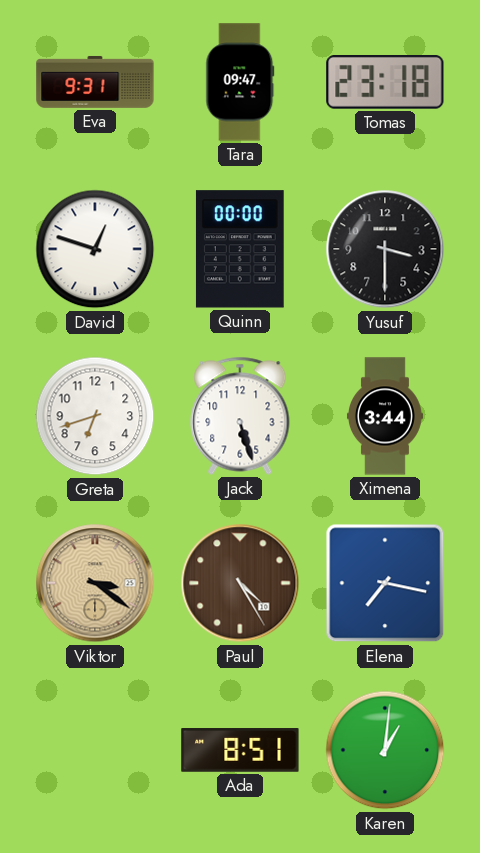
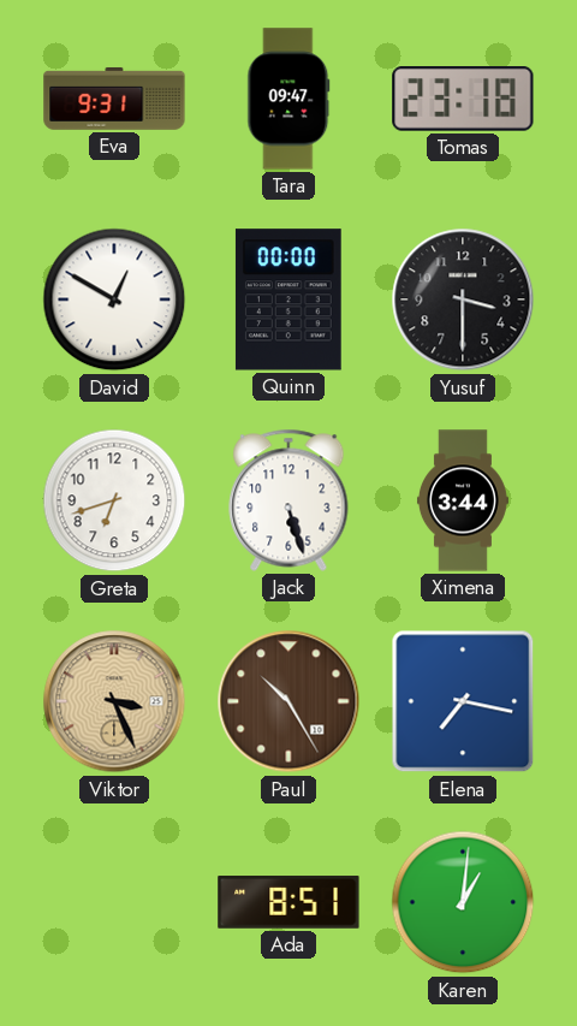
David: 12:48 -> 12:50
Viktor: 3:21 -> 3:26
Paul: 4:25 -> 10:25
